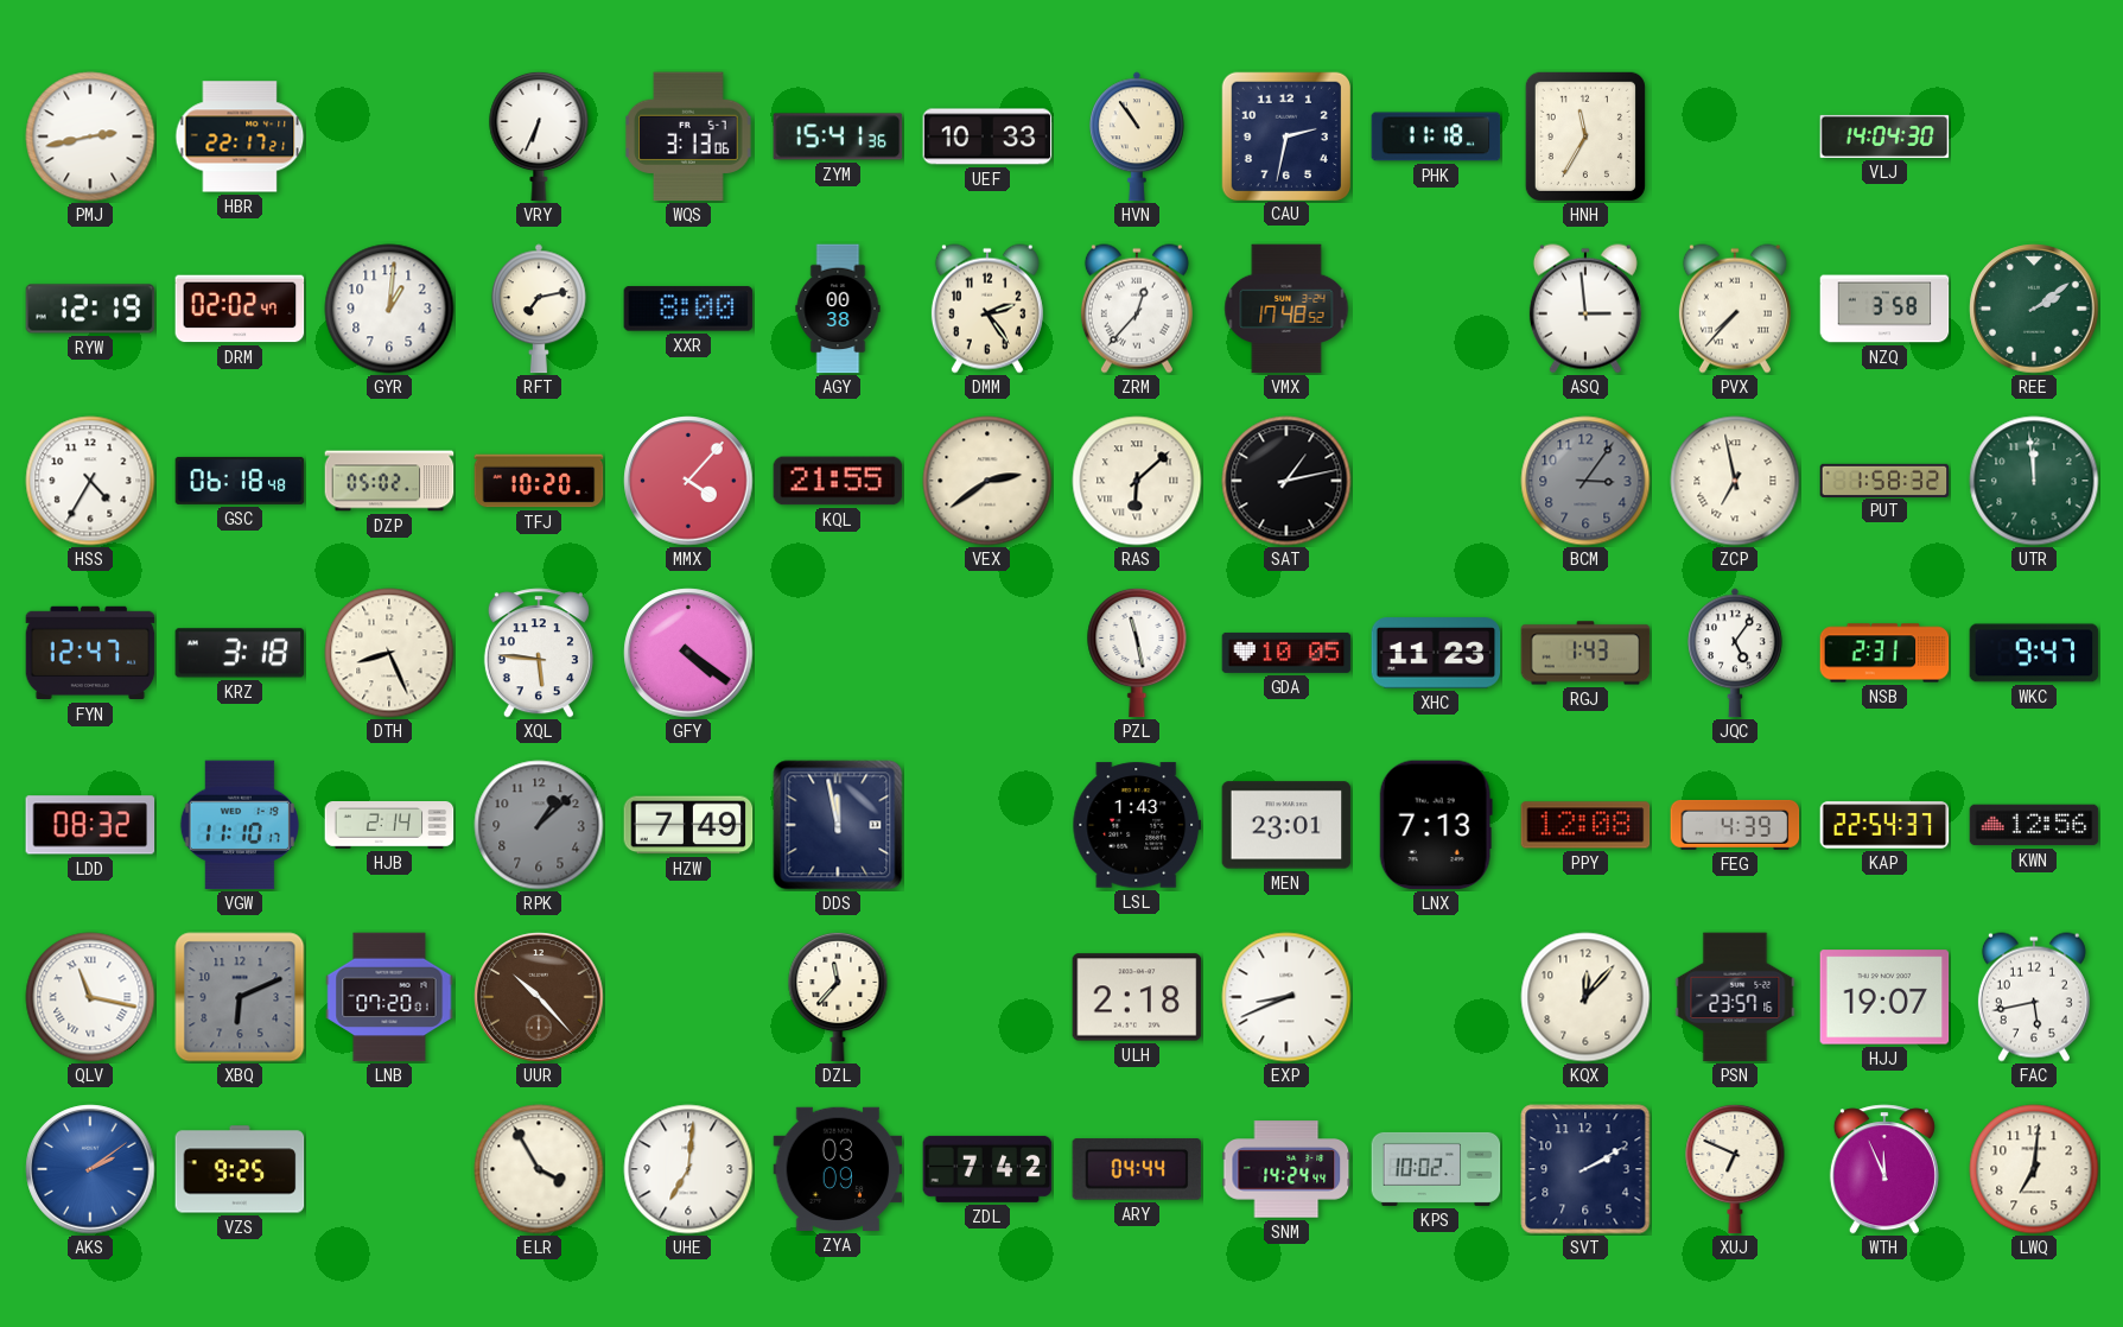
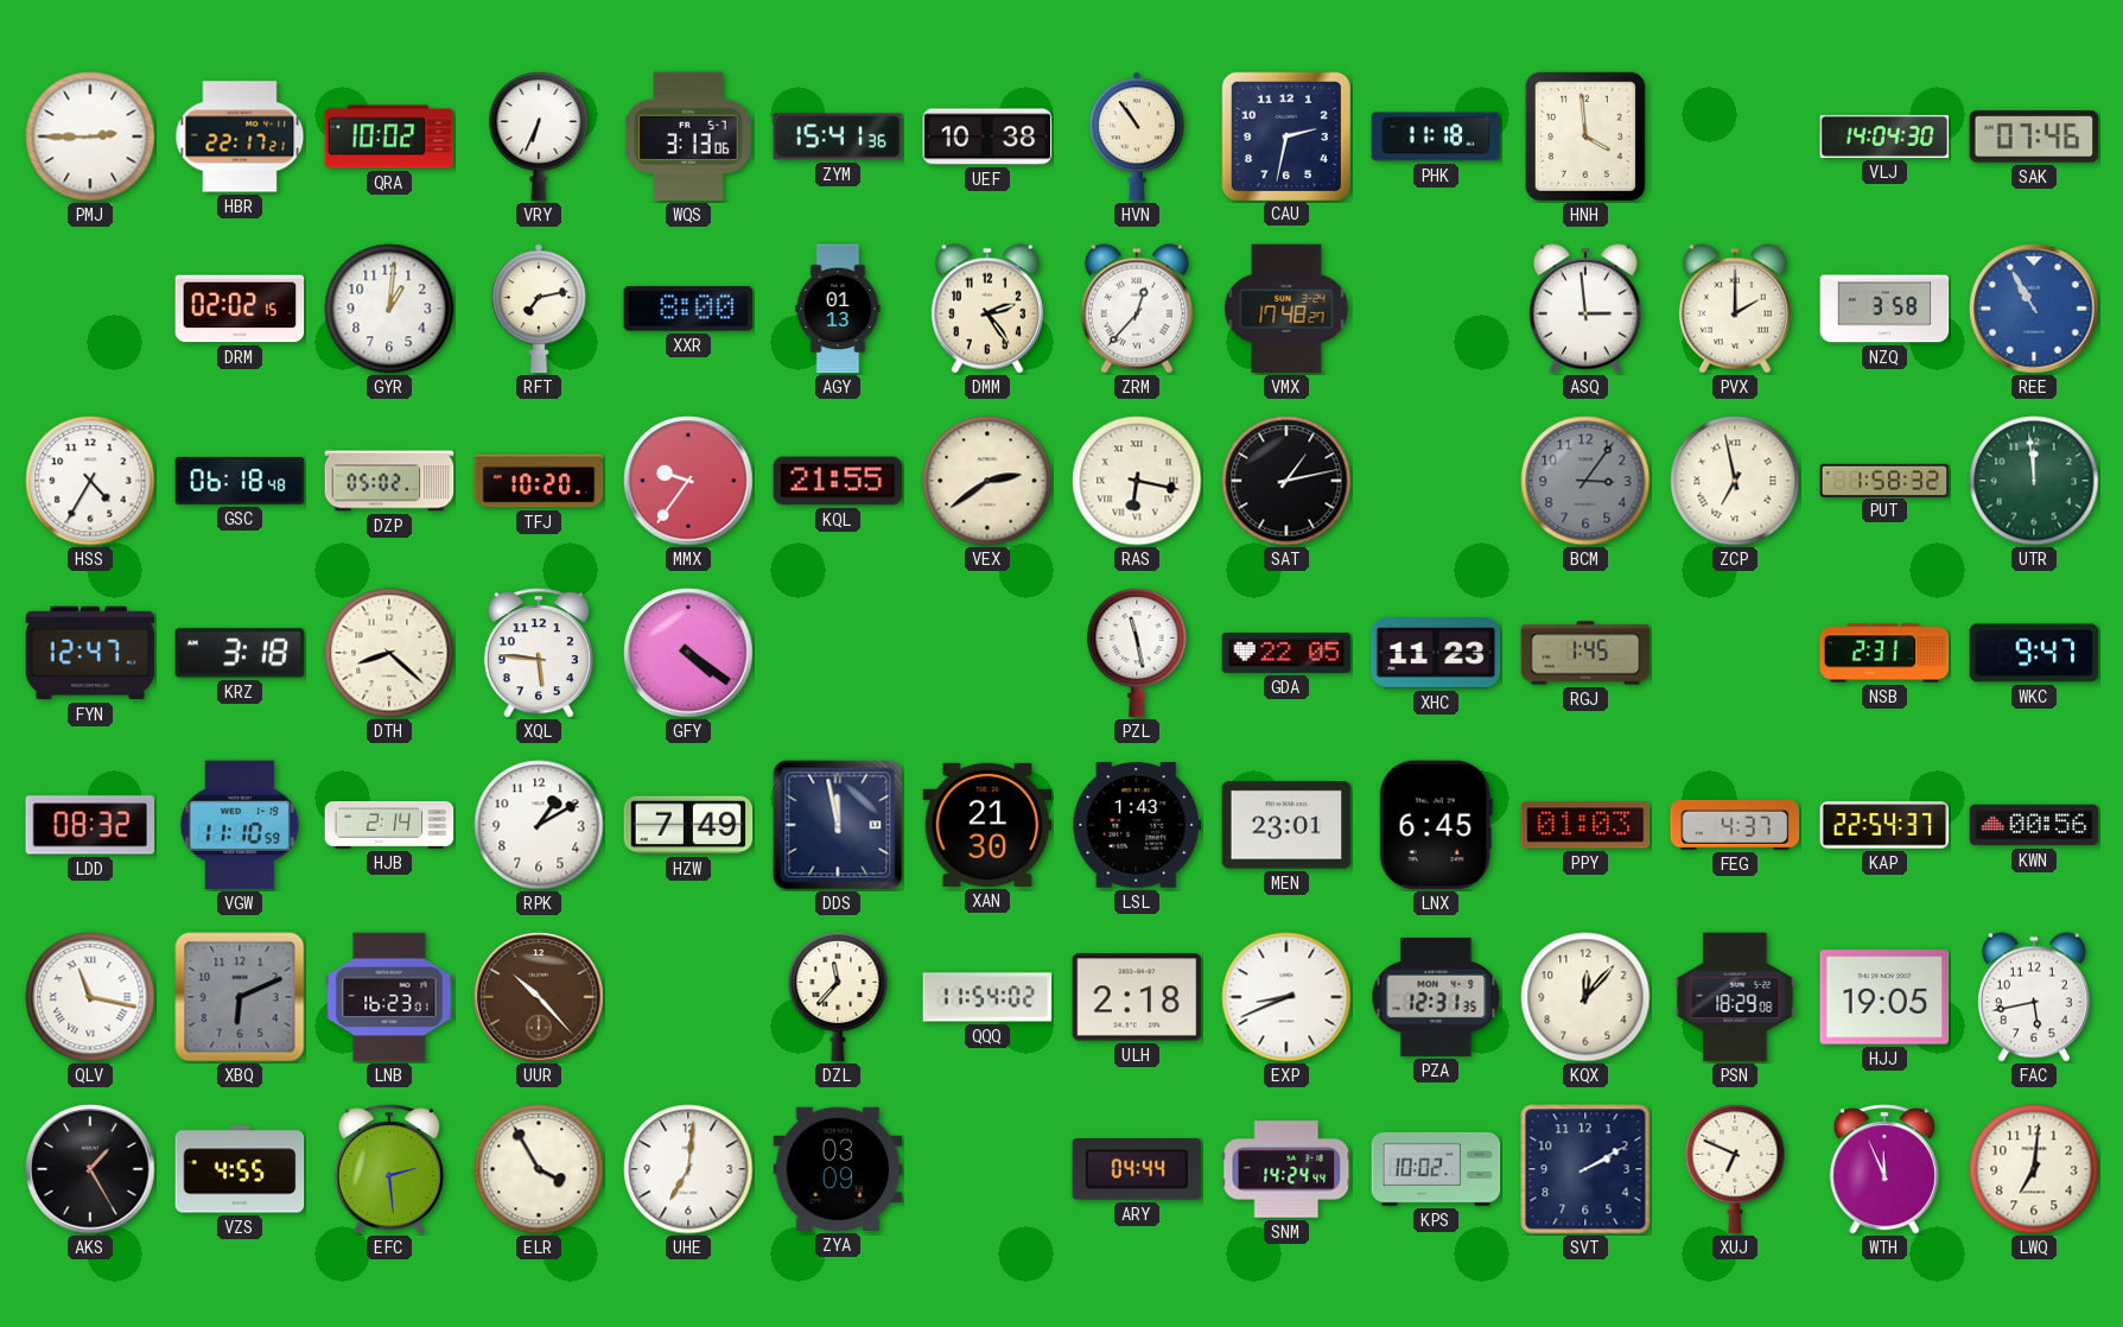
PMJ: 2:43 -> 2:45
QRA: none -> 10:02
UEF: 10:33 -> 10:38
HNH: 11:35 -> 3:59
SAK: none -> 07:46
RYW: 12:19 -> none
DRM: 02:02:47 -> 02:02:15
AGY: 00:38 -> 01:13
VMX: 17:48:52 -> 17:48:27
PVX: 7:37 -> 2:00
REE: 2:09 -> 10:55
REE dial: green -> blue
MMX: 4:07 -> 9:36
RAS: 6:08 -> 6:17
DTH: 8:26 -> 8:22
GDA: 10:05 -> 22:05
RGJ: 1:43 -> 1:45
JQC: 5:06 -> none
VGW: 11:10:17 -> 11:10:59
RPK: 1:08 -> 1:10
RPK dial: grey -> white
XAN: none -> 21:30
LNX: 7:13 -> 6:45
PPY: 12:08 -> 01:03
FEG: 4:39 -> 4:37
KWN: 12:56 -> 00:56
LNB: 07:20 -> 16:23
QQQ: none -> 11:54
PZA: none -> 12:31
PSN: 23:57 -> 18:29
HJJ: 19:07 -> 19:05
AKS: 2:09 -> 1:25
AKS dial: blue -> black
VZS: 9:25 -> 4:55
EFC: none -> 2:29
ZDL: 7:42 -> none
